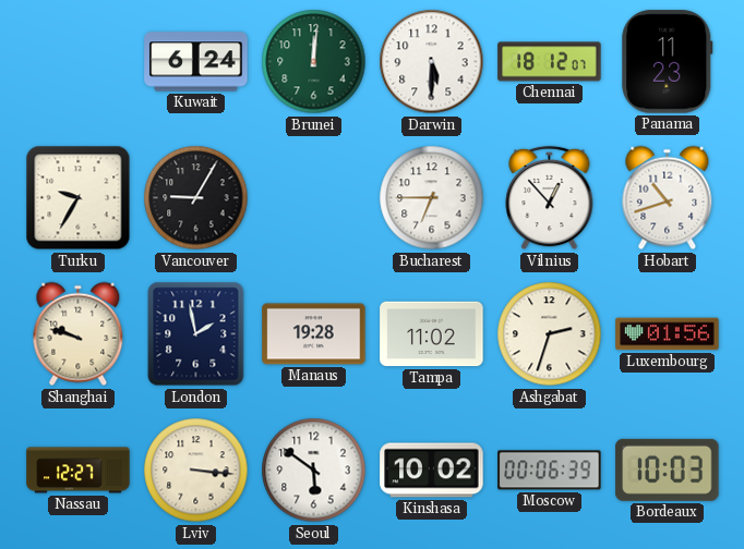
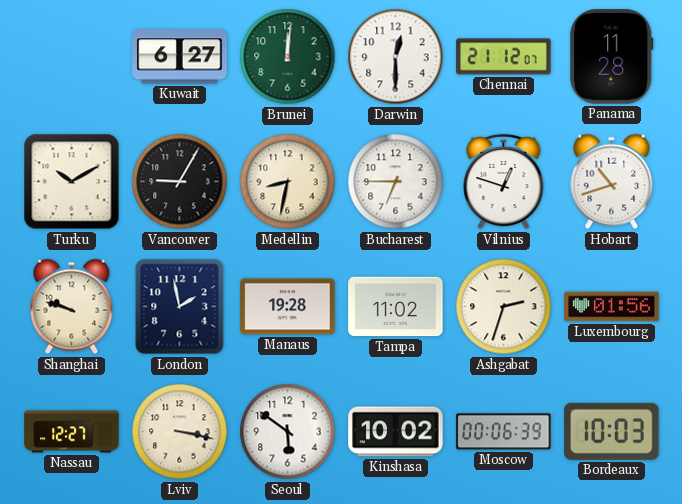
Kuwait: 6:24 -> 6:27
Darwin: 5:30 -> 12:30
Chennai: 18:12 -> 21:12
Panama: 11:23 -> 11:28
Turku: 9:35 -> 10:10
Medellin: none -> 8:32
Vilnius: 12:53 -> 12:48
Lviv: 3:16 -> 3:17
